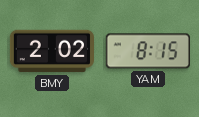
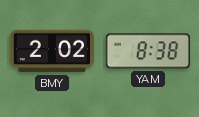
YAM: 8:15 -> 8:38
